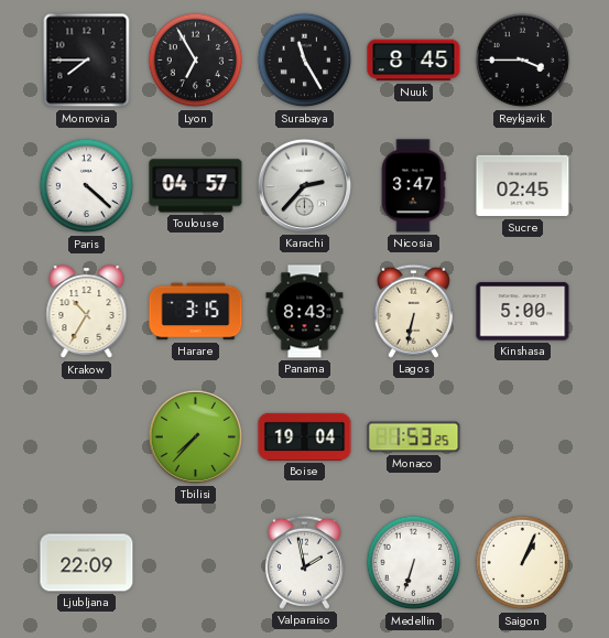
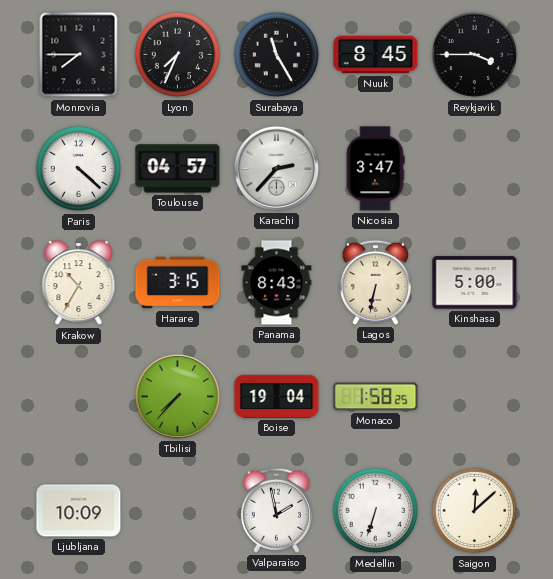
Lyon: 6:55 -> 7:34
Sucre: 02:45 -> none
Monaco: 1:53 -> 1:58
Ljubljana: 22:09 -> 10:09
Saigon: 1:04 -> 12:08
